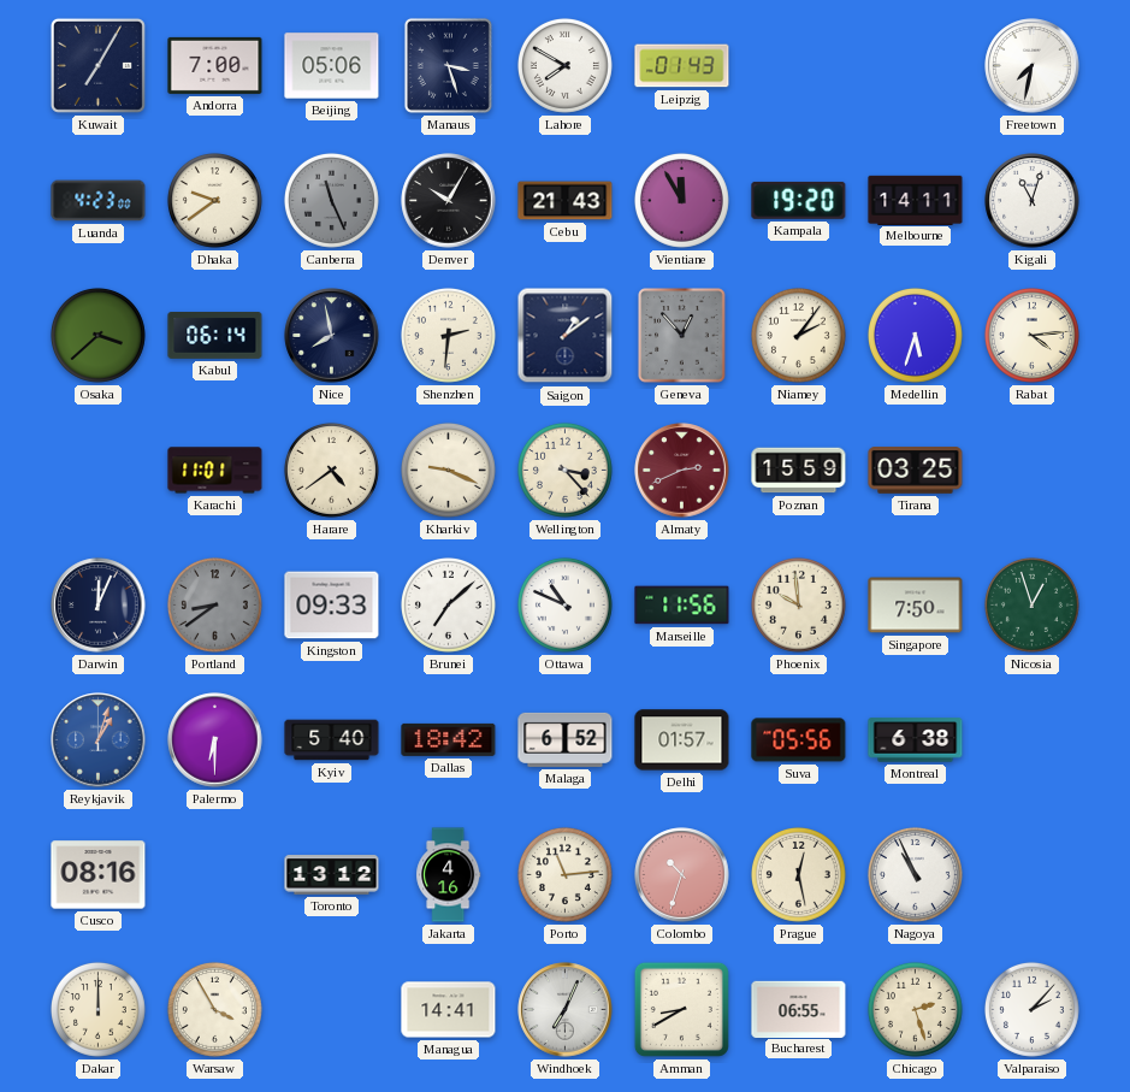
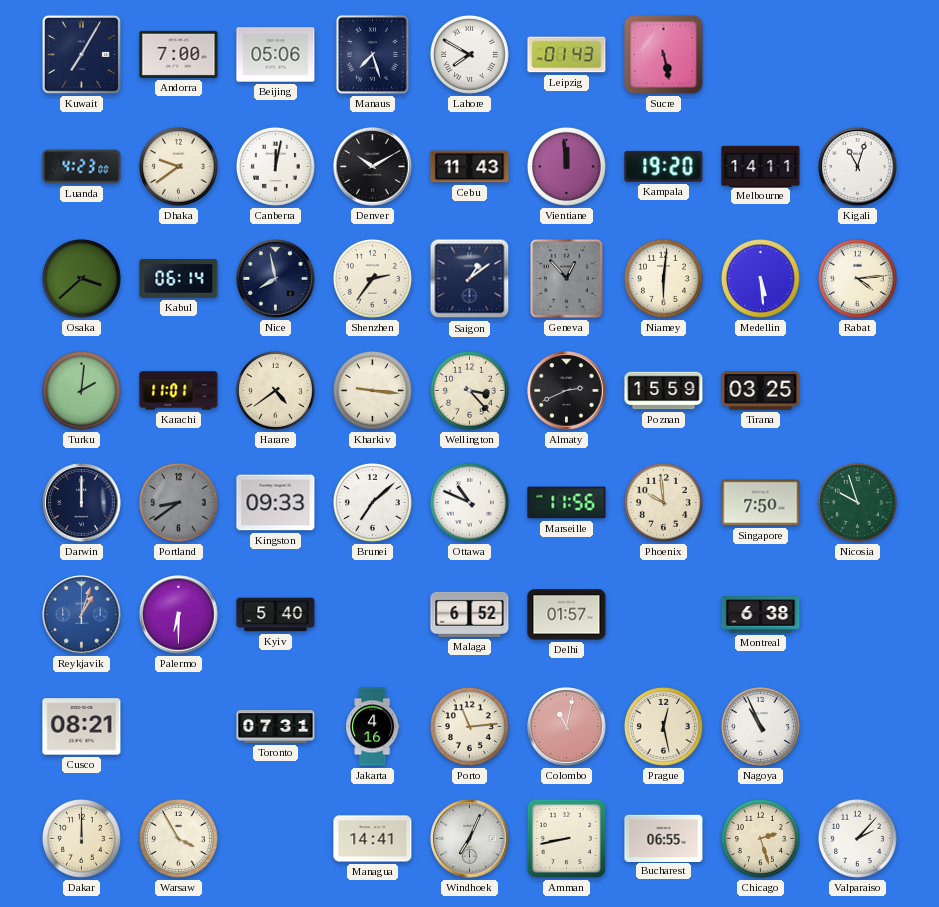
Manaus: 3:27 -> 7:27
Sucre: none -> 5:28
Freetown: 7:32 -> none
Canberra: 11:26 -> 12:02
Canberra dial: grey -> white
Denver: 10:05 -> 10:10
Cebu: 21:43 -> 11:43
Vientiane: 11:55 -> 11:59
Shenzhen: 2:31 -> 2:36
Niamey: 2:06 -> 6:01
Medellin: 5:33 -> 5:29
Turku: none -> 2:01
Kharkiv: 9:19 -> 9:16
Almaty dial: burgundy -> black
Darwin: 12:04 -> 12:00
Nicosia: 12:57 -> 9:57
Dallas: 18:42 -> none
Suva: 05:56 -> none
Cusco: 08:16 -> 08:21
Toronto: 13:12 -> 07:31
Colombo: 10:33 -> 11:02
Amman: 8:40 -> 8:43
